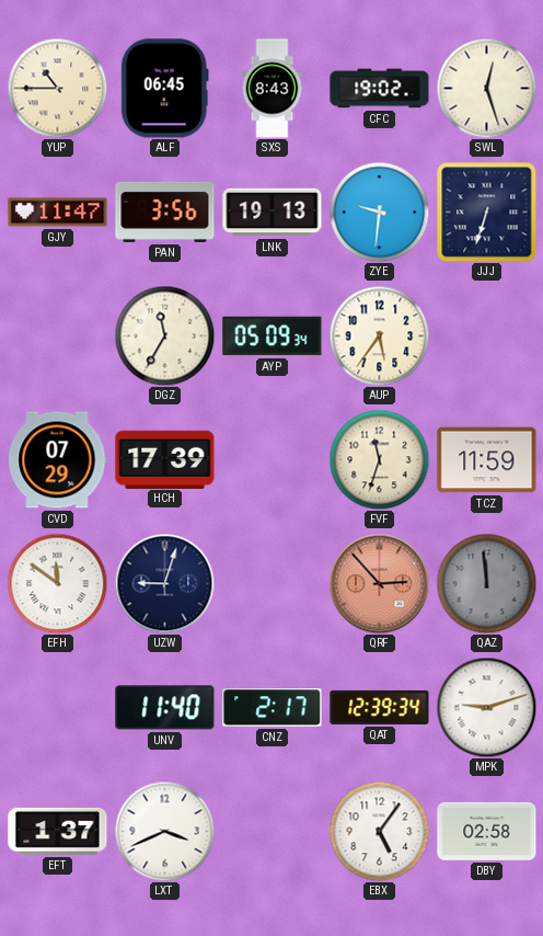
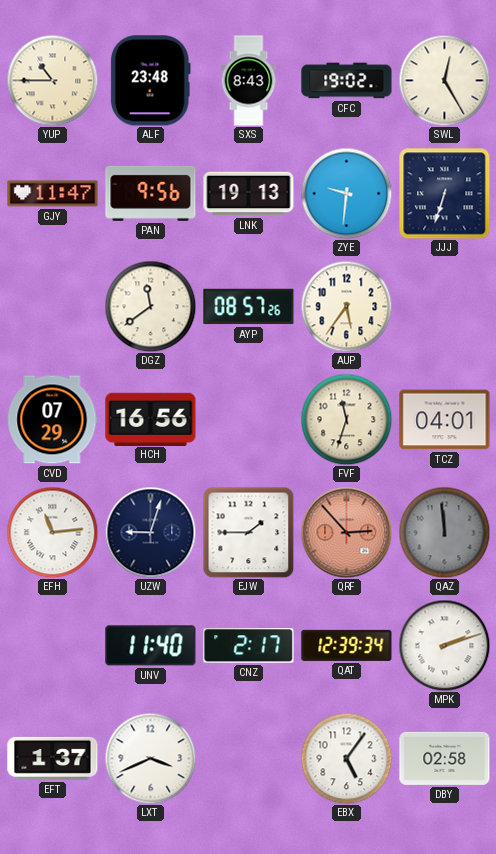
ALF: 06:45 -> 23:48
SWL: 12:27 -> 12:25
PAN: 3:56 -> 9:56
DGZ: 11:35 -> 11:39
AYP: 05:09 -> 08:57
HCH: 17:39 -> 16:56
TCZ: 11:59 -> 04:01
EFH: 11:51 -> 11:14
EJW: none -> 1:45
MPK: 9:12 -> 2:12
